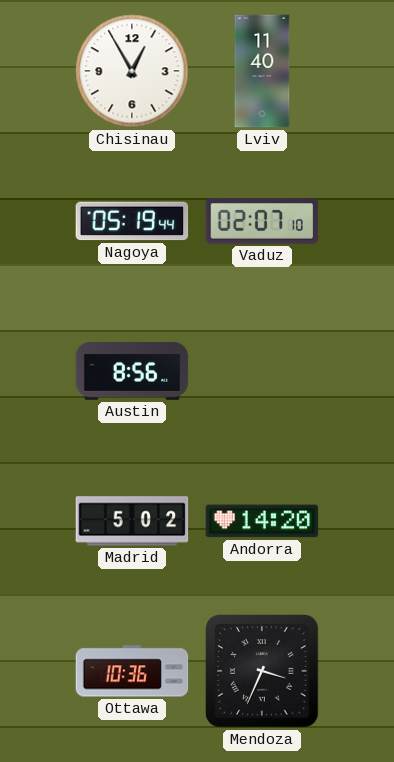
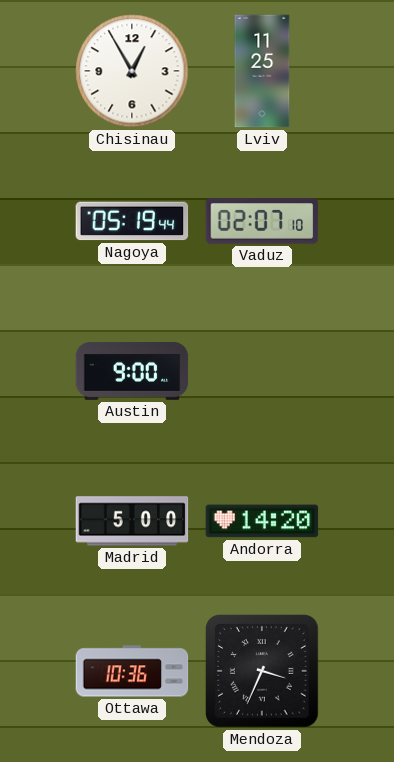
Lviv: 11:40 -> 11:25
Austin: 8:56 -> 9:00
Madrid: 5:02 -> 5:00
